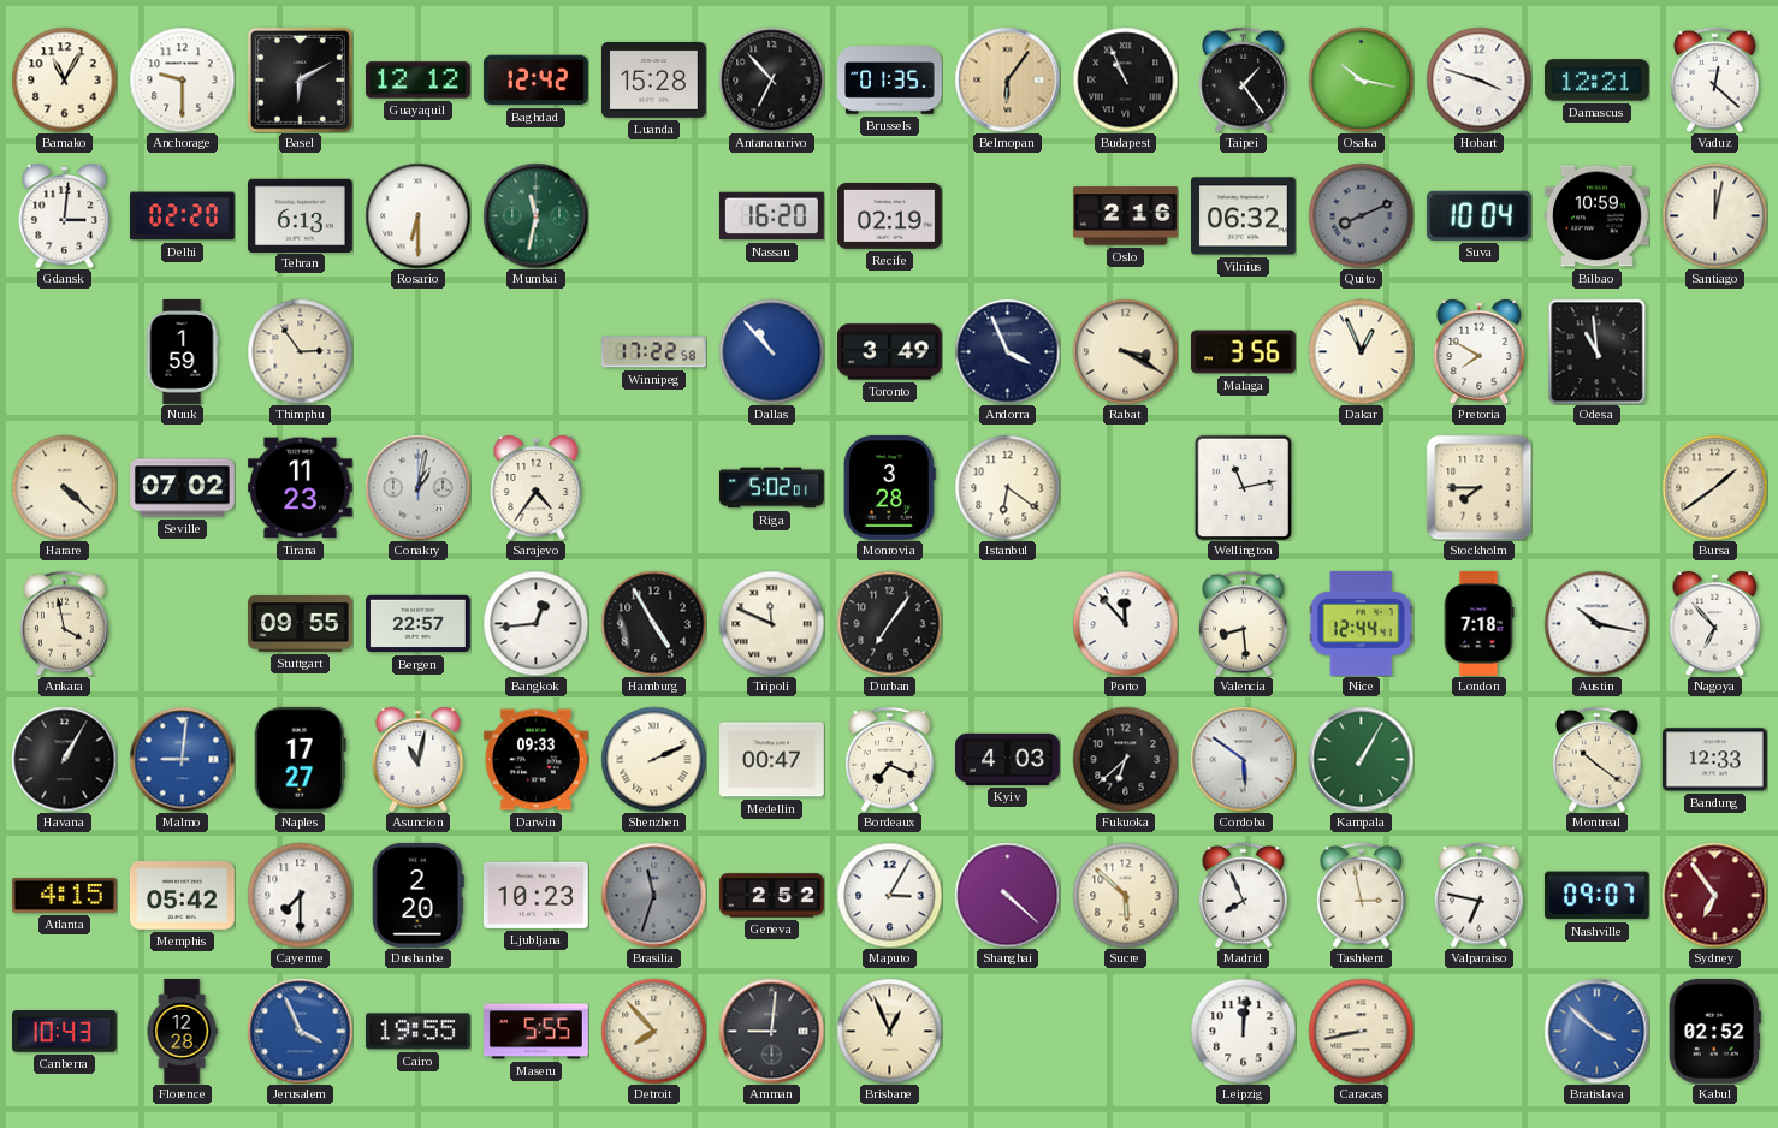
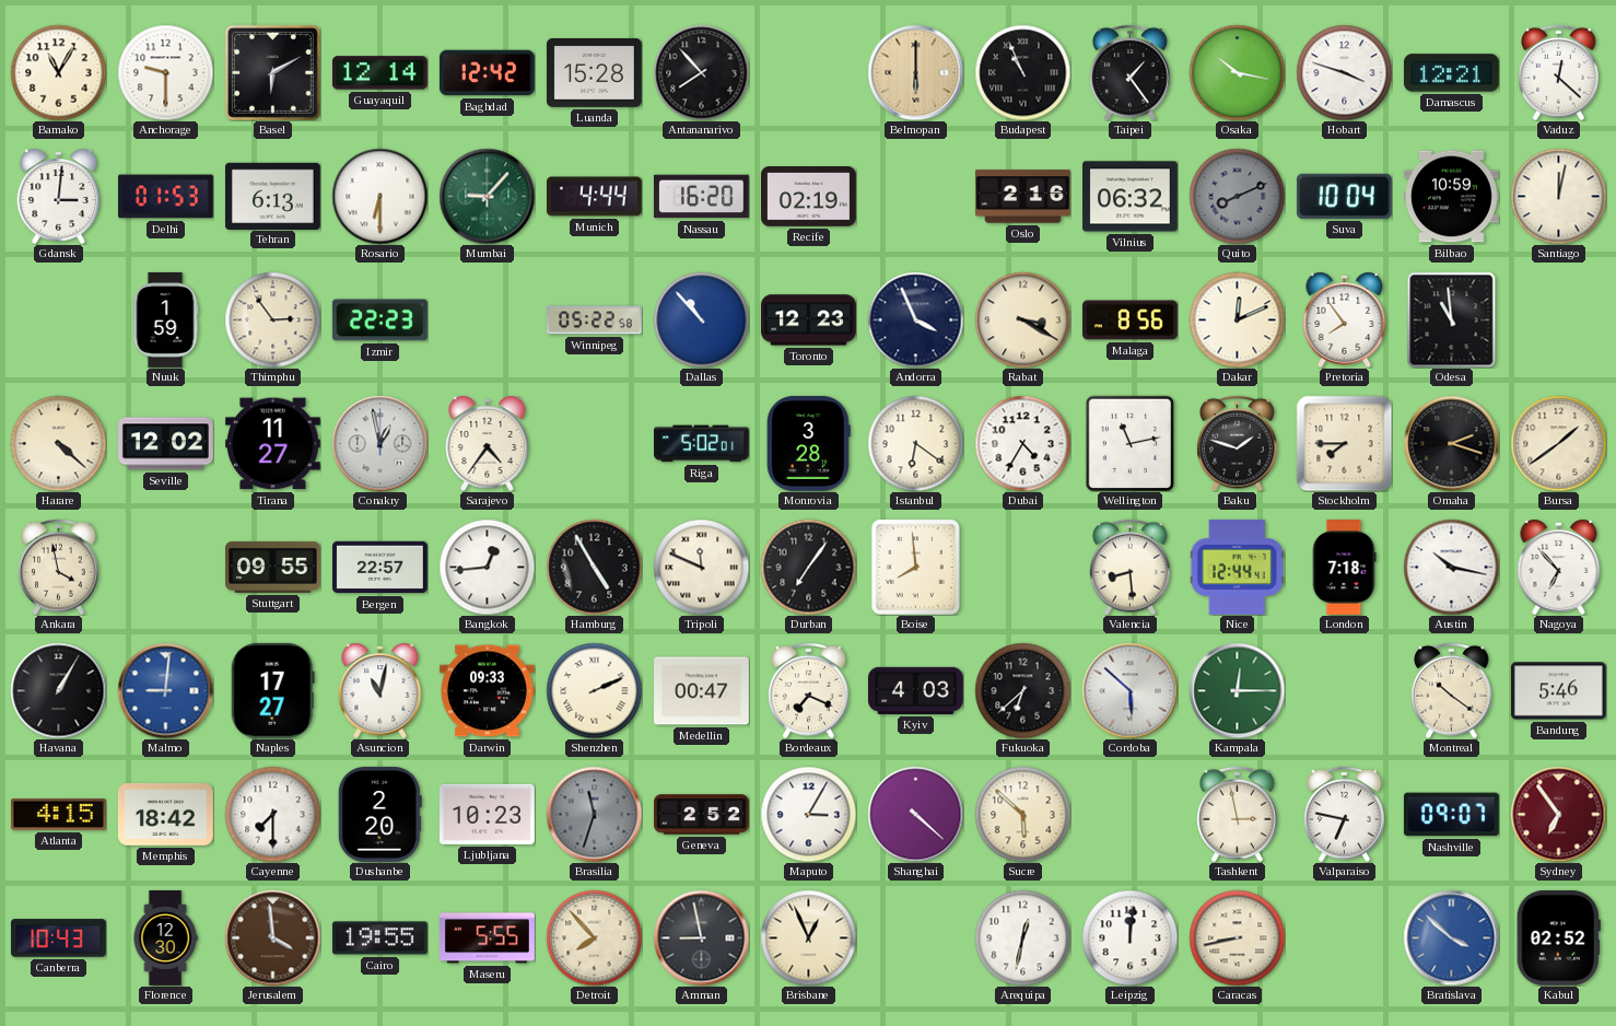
Guayaquil: 12:12 -> 12:14
Antananarivo: 6:53 -> 7:53
Brussels: 01:35 -> none
Belmopan: 6:06 -> 6:00
Delhi: 02:20 -> 01:53
Mumbai: 11:32 -> 9:07
Munich: none -> 4:44
Izmir: none -> 22:23
Winnipeg: 17:22 -> 05:22
Toronto: 3:49 -> 12:23
Malaga: 3:56 -> 8:56
Dakar: 12:56 -> 12:11
Pretoria: 7:50 -> 7:54
Seville: 07:02 -> 12:02
Tirana: 11:23 -> 11:27
Conakry: 1:02 -> 12:58
Dubai: none -> 4:35
Baku: none -> 1:48
Omaha: none -> 2:18
Boise: none -> 7:59
Porto: 11:53 -> none
Cordoba: 5:51 -> 5:52
Kampala: 1:05 -> 12:15
Bandung: 12:33 -> 5:46
Memphis: 05:42 -> 18:42
Madrid: 7:56 -> none
Florence: 12:28 -> 12:30
Jerusalem: 3:56 -> 3:59
Jerusalem dial: blue -> brown
Amman: 9:01 -> 8:58
Arequipa: none -> 12:32
